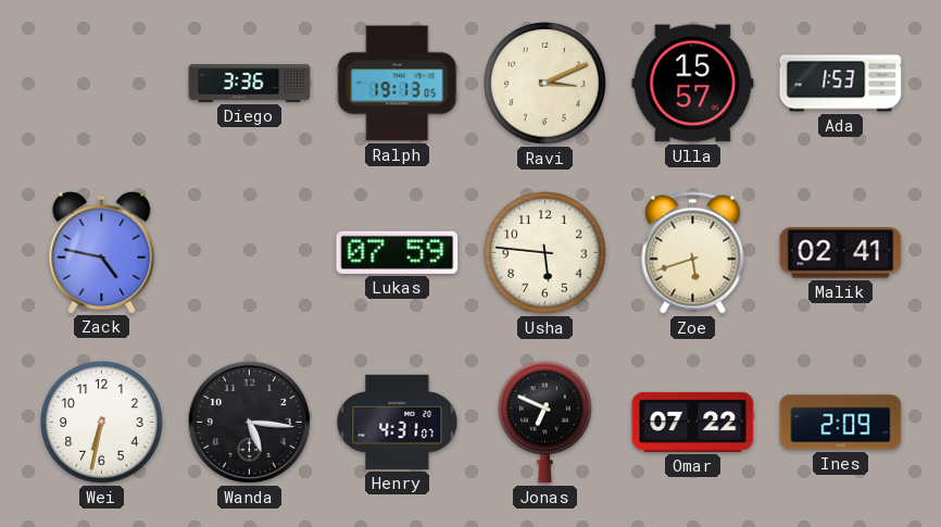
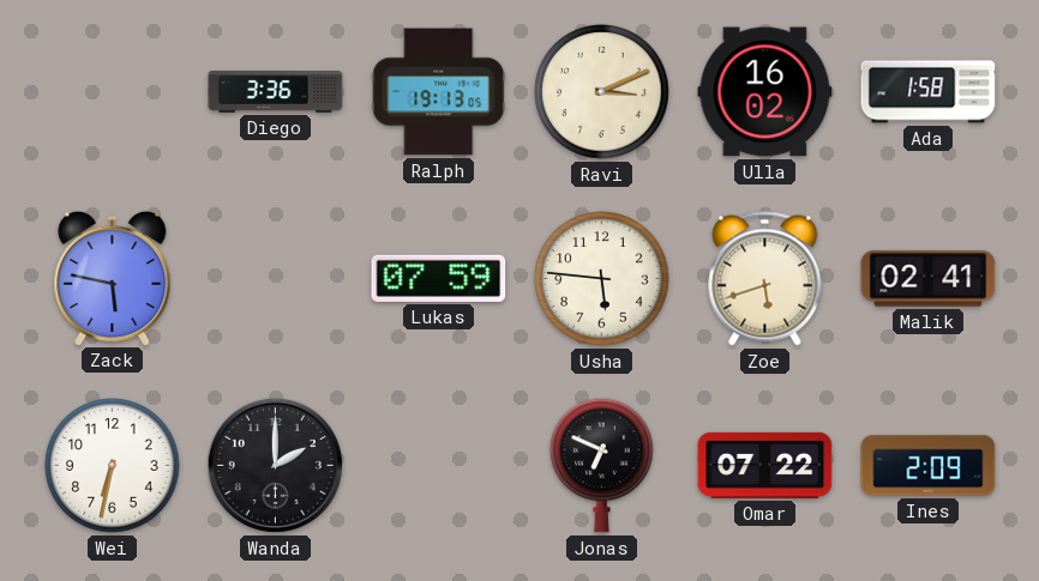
Ulla: 15:57 -> 16:02
Ada: 1:53 -> 1:58
Zack: 4:47 -> 5:47
Wanda: 5:16 -> 2:00
Henry: 4:31 -> none
